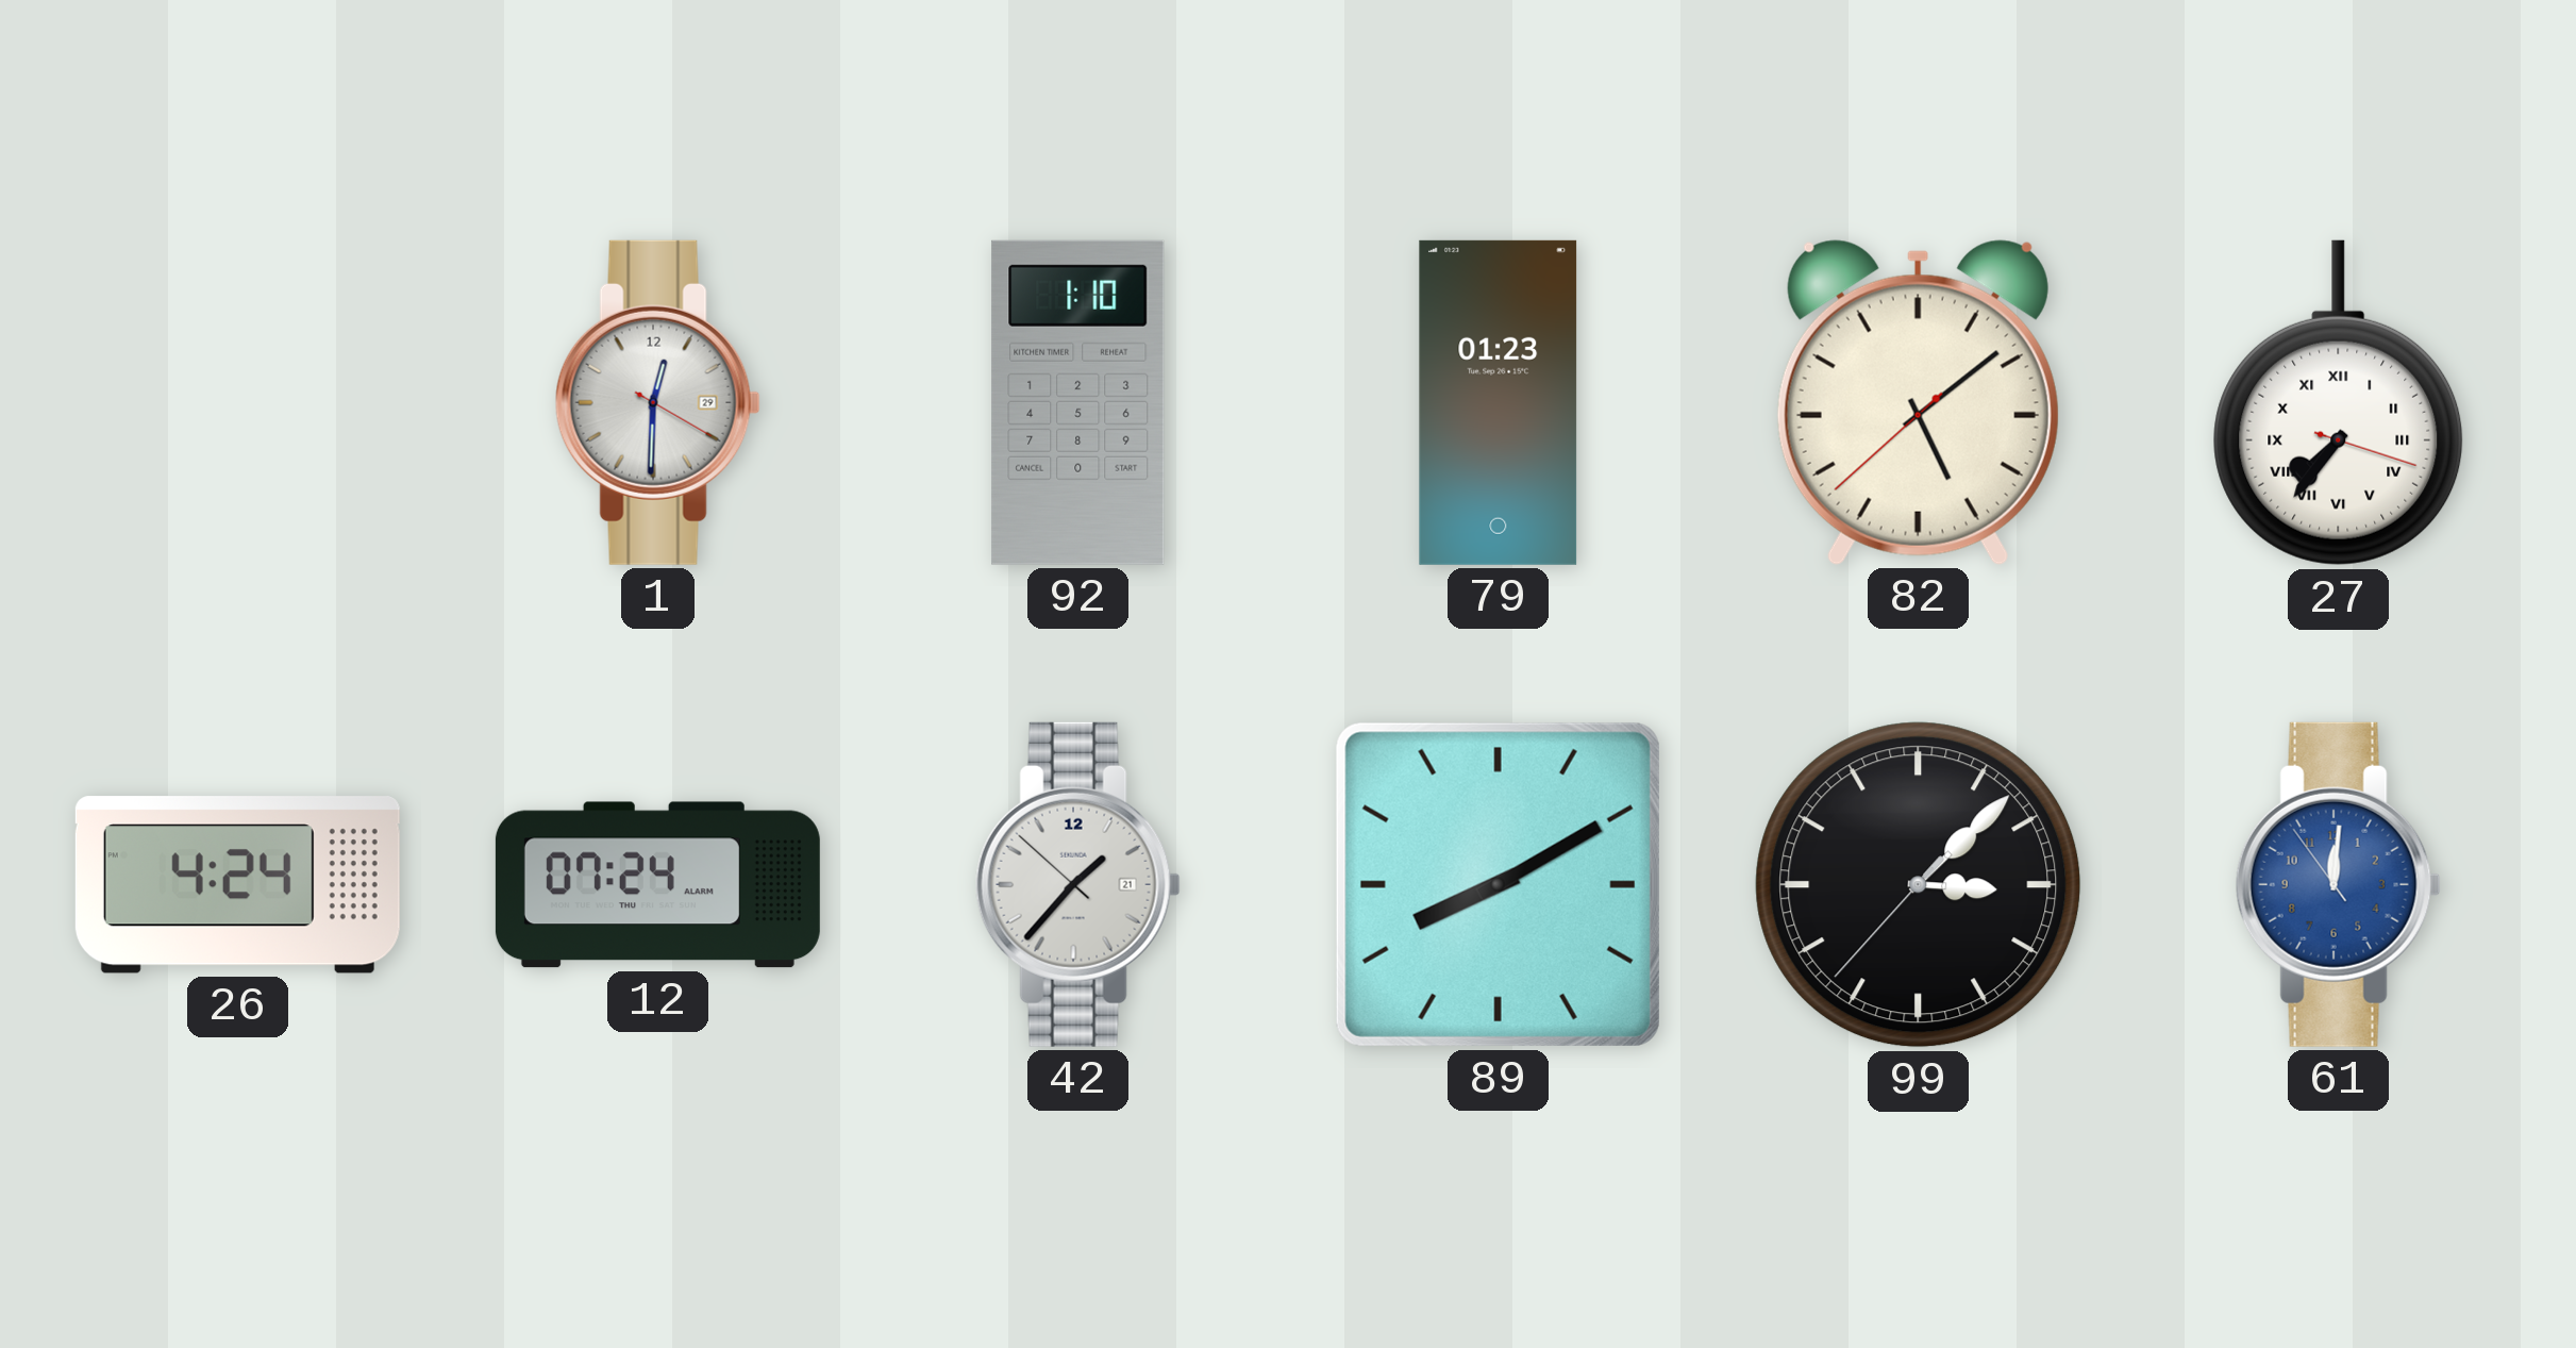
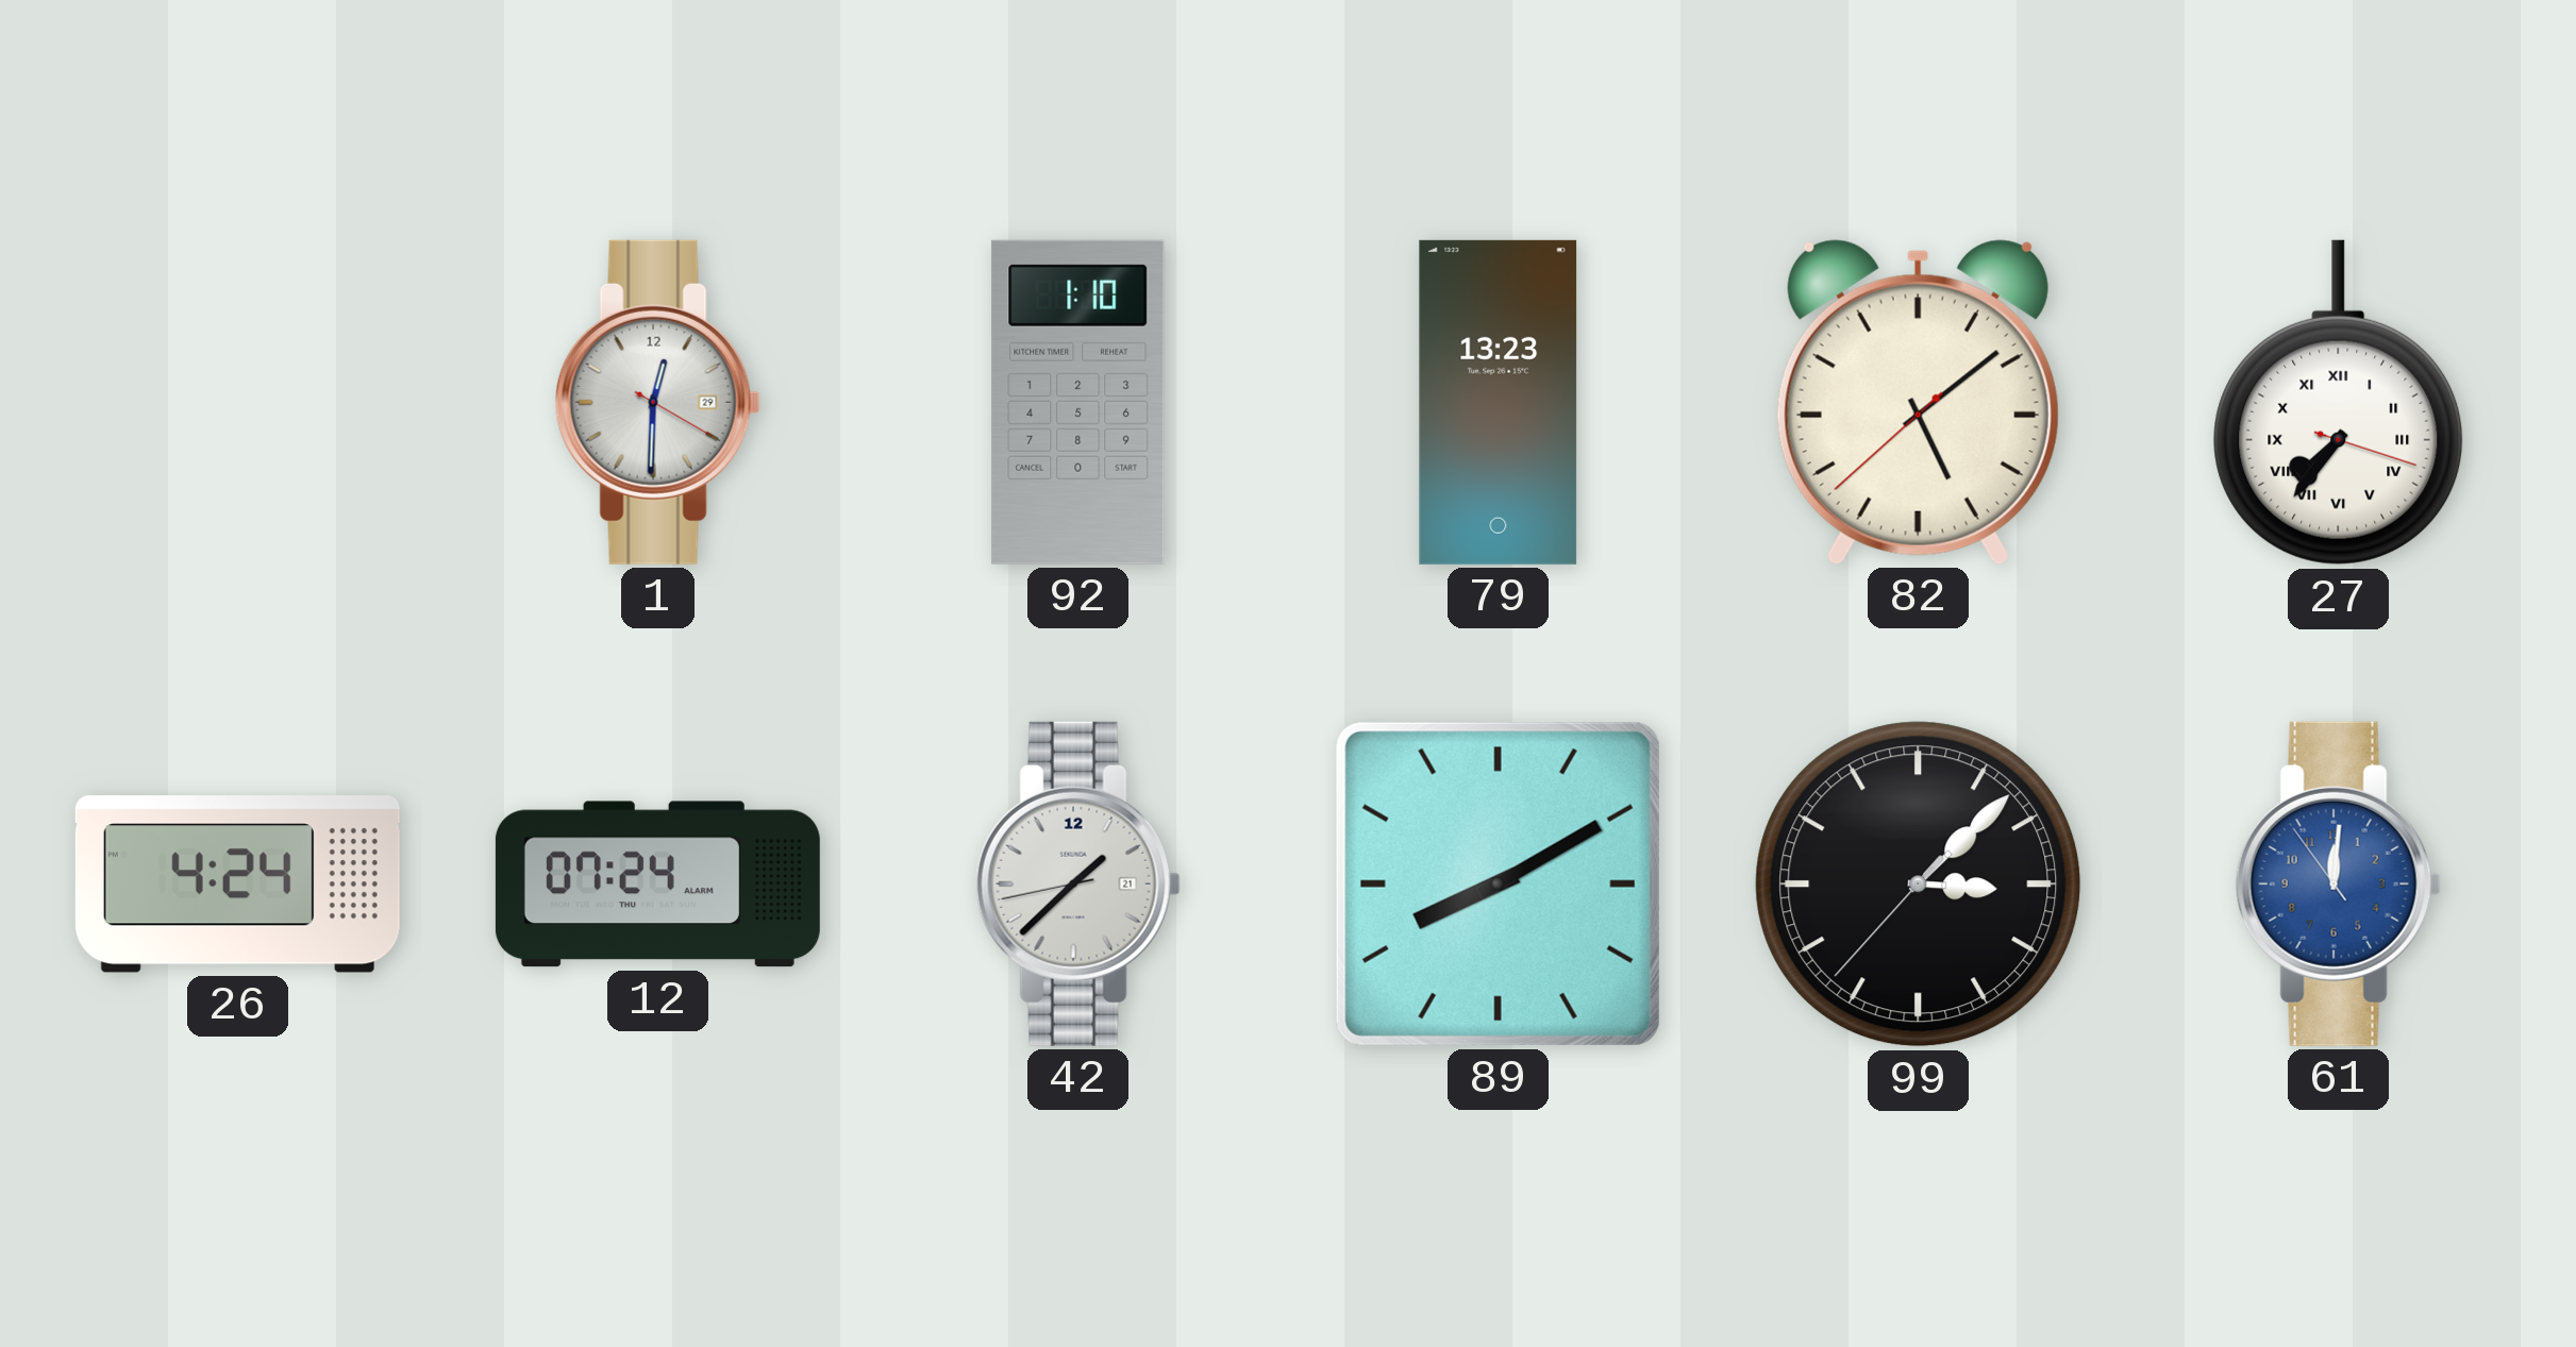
79: 01:23 -> 13:23
42: 1:36 -> 1:37
